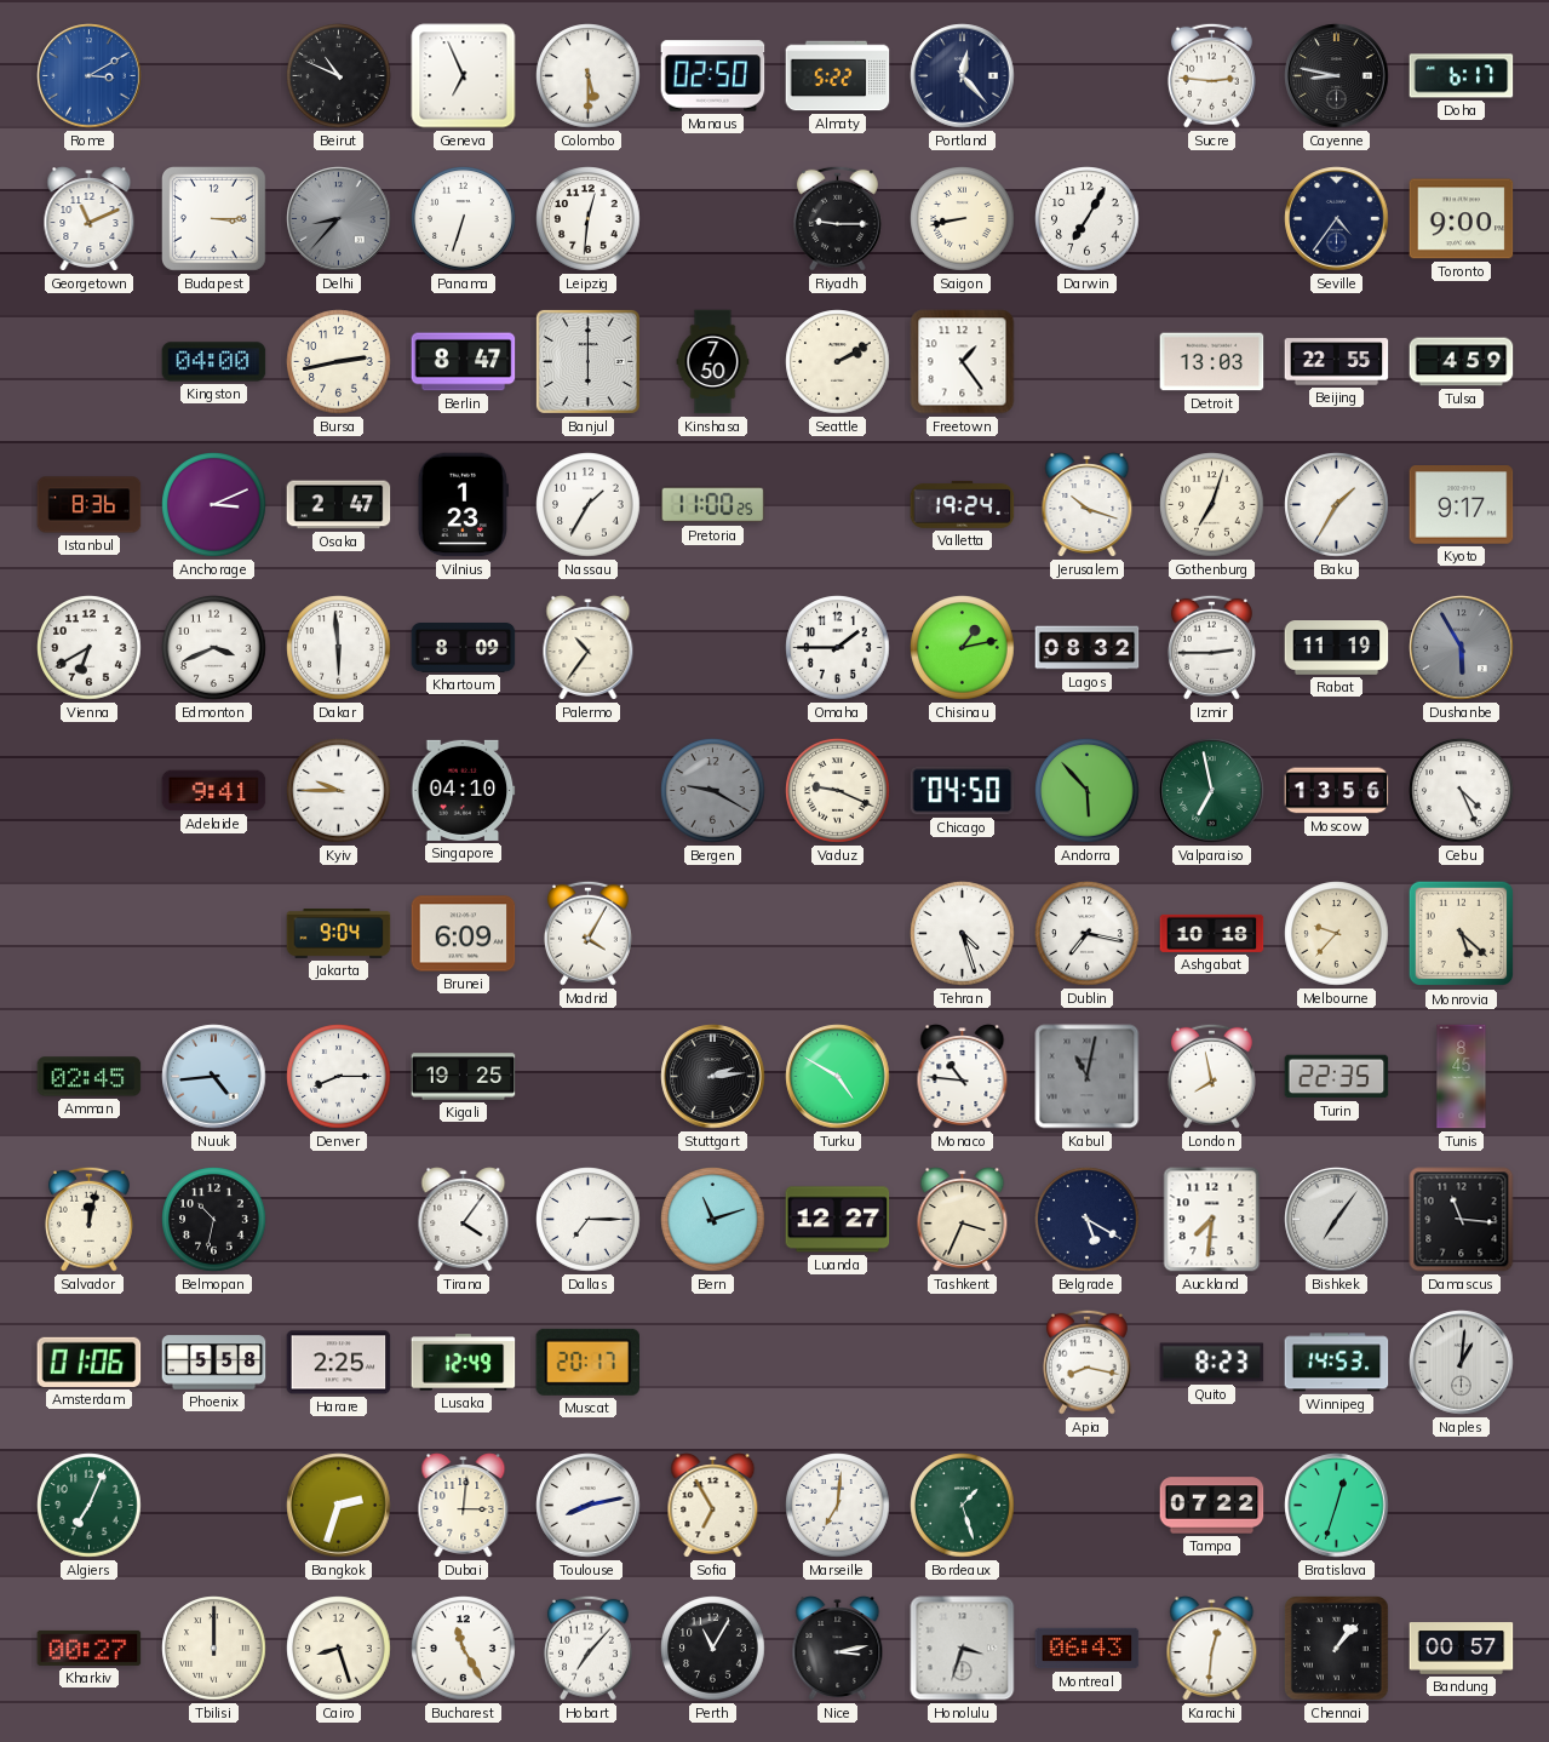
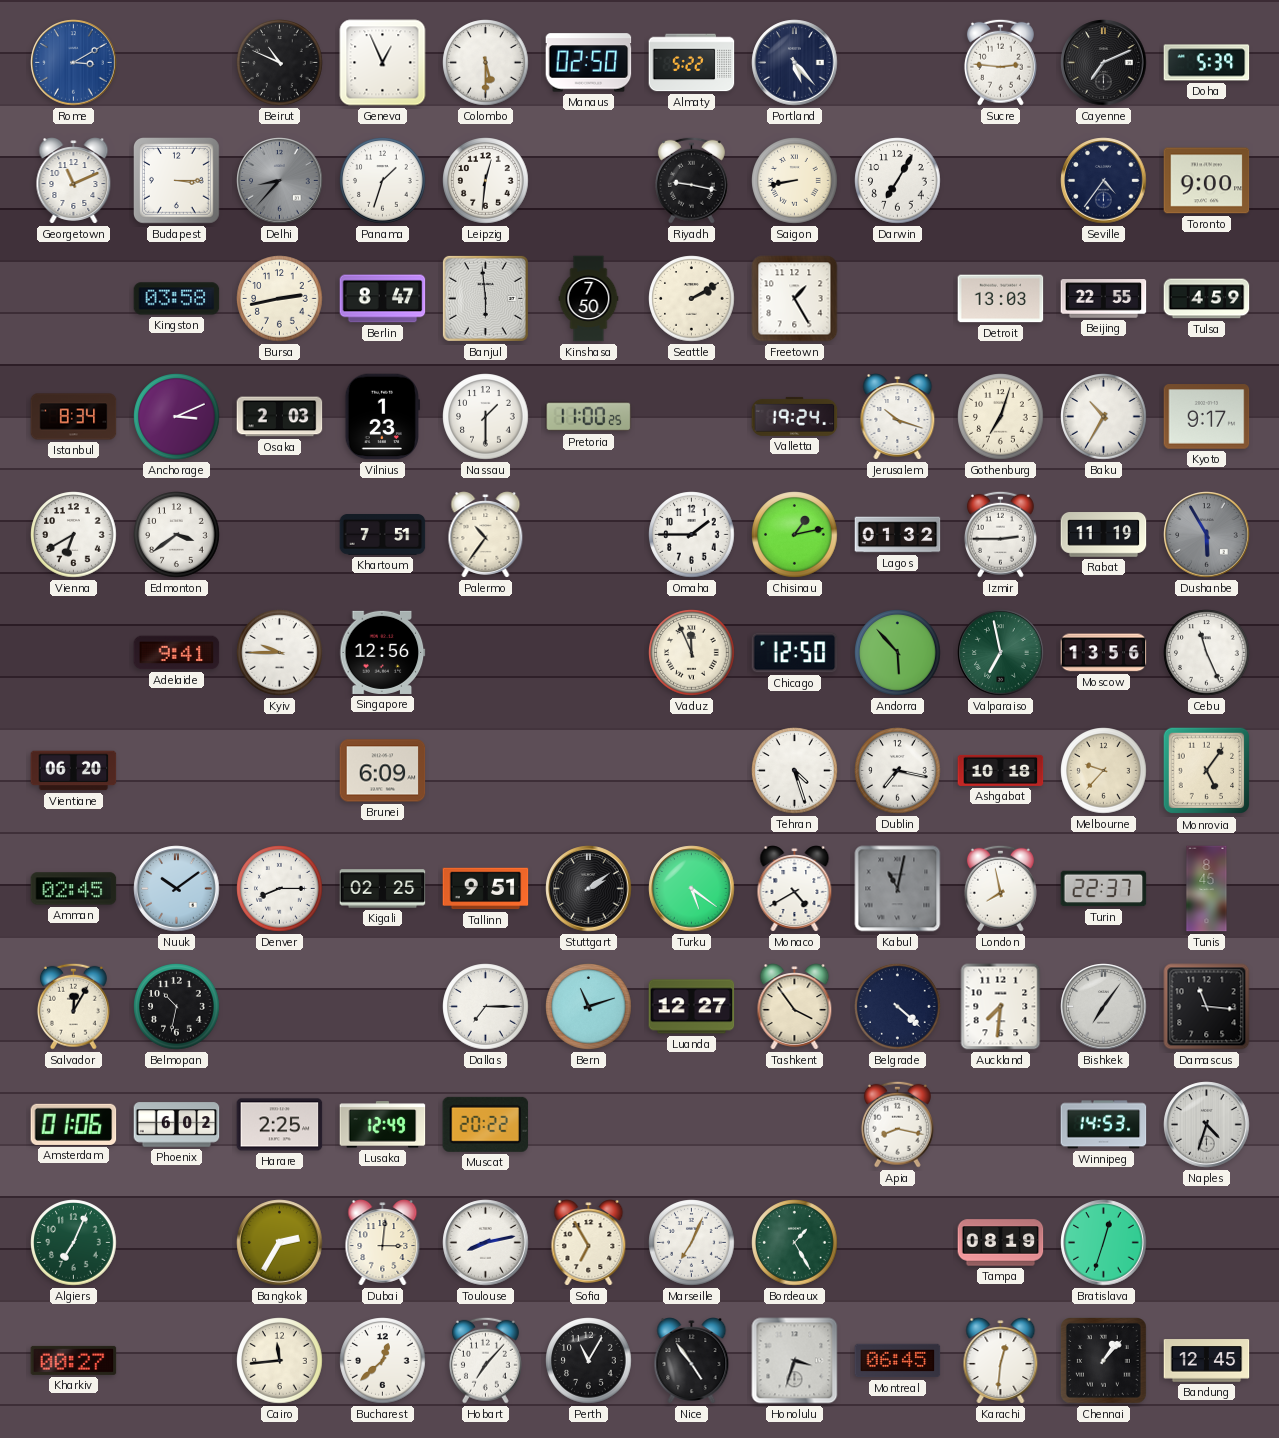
Geneva: 6:56 -> 12:56
Portland: 12:23 -> 5:23
Cayenne: 8:47 -> 7:11
Doha: 6:17 -> 5:39
Panama: 6:33 -> 1:33
Riyadh: 9:15 -> 9:17
Kingston: 04:00 -> 03:58
Banjul: 6:00 -> 5:59
Freetown: 1:24 -> 1:25
Istanbul: 8:36 -> 8:34
Osaka: 2:47 -> 2:03
Nassau: 1:35 -> 1:30
Baku: 1:35 -> 10:35
Edmonton: 3:41 -> 3:39
Dakar: 5:59 -> none
Khartoum: 8:09 -> 7:51
Lagos: 08:32 -> 01:32
Singapore: 04:10 -> 12:56
Bergen: 9:20 -> none
Vaduz: 9:19 -> 11:56
Chicago: 04:50 -> 12:50
Cebu: 4:26 -> 11:26
Vientiane: none -> 06:20
Jakarta: 9:04 -> none
Madrid: 4:05 -> none
Monrovia: 5:22 -> 5:06
Nuuk: 4:44 -> 10:09
Kigali: 19:25 -> 02:25
Tallinn: none -> 9:51
Stuttgart: 2:14 -> 2:09
Turku: 4:50 -> 5:21
Monaco: 10:46 -> 4:40
Turin: 22:35 -> 22:37
Salvador: 12:02 -> 12:05
Tirana: 4:06 -> none
Tashkent: 3:34 -> 3:54
Belgrade: 5:20 -> 4:22
Phoenix: 5:58 -> 6:02
Muscat: 20:17 -> 20:22
Quito: 8:23 -> none
Naples: 1:01 -> 4:33
Bangkok: 2:33 -> 2:35
Marseille: 7:01 -> 7:04
Bordeaux: 1:27 -> 1:25
Tampa: 07:22 -> 08:19
Tbilisi: 12:00 -> none
Cairo: 8:27 -> 11:44
Bucharest: 11:25 -> 12:38
Nice: 3:13 -> 4:54
Montreal: 06:43 -> 06:45
Bandung: 00:57 -> 12:45
